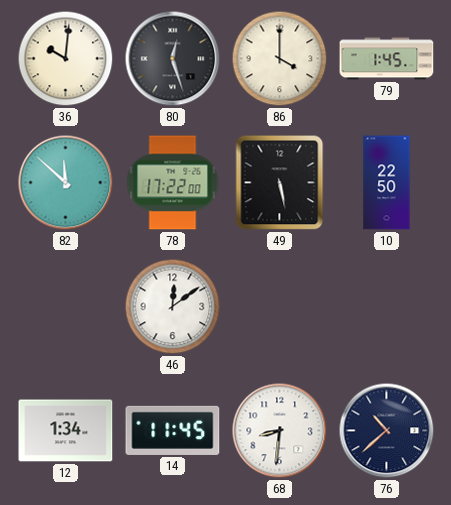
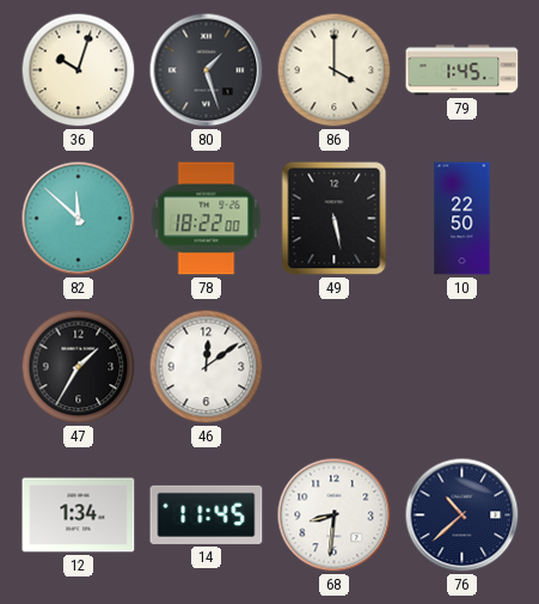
36: 10:01 -> 10:03
80: 12:27 -> 1:27
78: 17:22 -> 18:22
47: none -> 1:35
